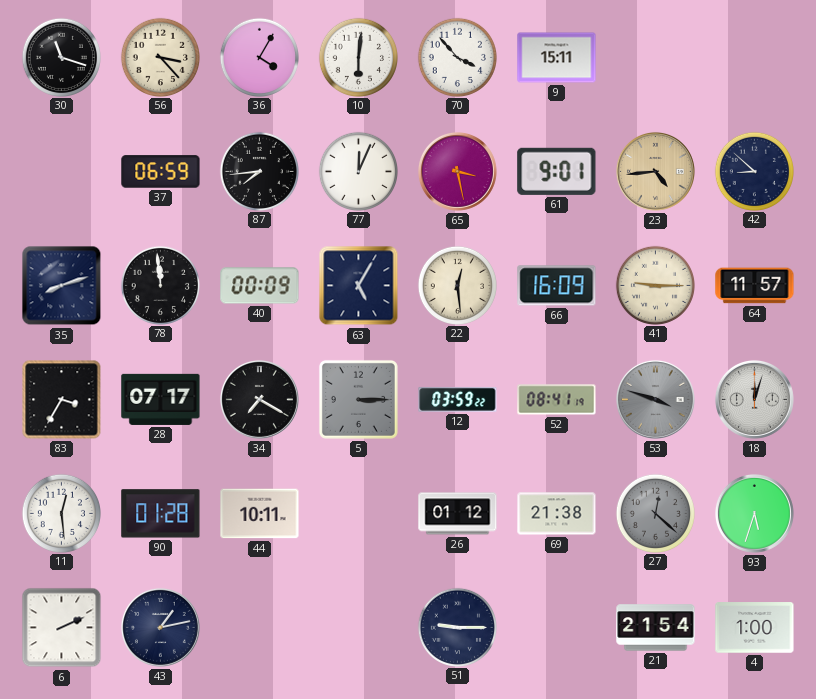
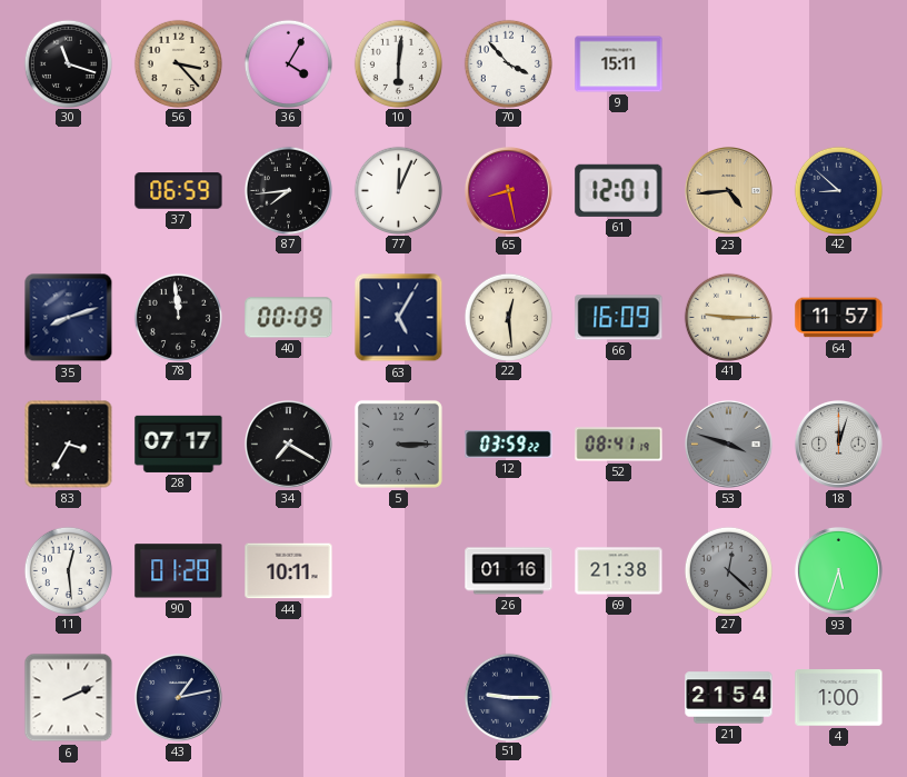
65: 3:28 -> 8:28
61: 9:01 -> 12:01
26: 01:12 -> 01:16
